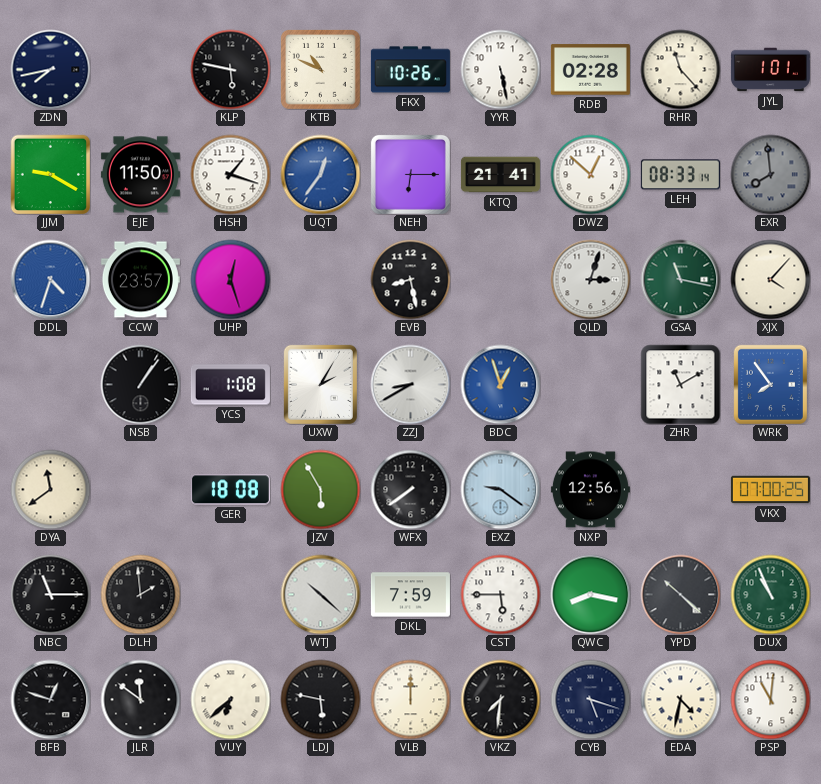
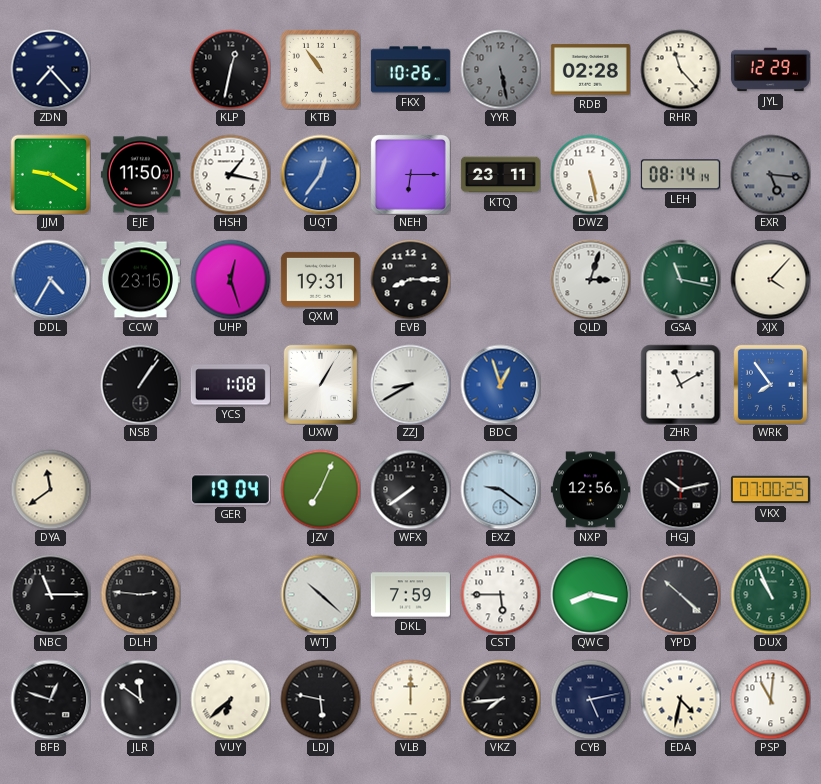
ZDN: 7:43 -> 7:23
KLP: 5:47 -> 12:32
KTB: 10:49 -> 10:54
YYR dial: white -> grey
JYL: 1:01 -> 12:29
HSH: 1:18 -> 1:17
KTQ: 21:41 -> 23:11
DWZ: 12:52 -> 5:28
LEH: 08:33 -> 08:14
EXR: 7:59 -> 5:16
DDL: 4:33 -> 4:35
CCW: 23:57 -> 23:15
QXM: none -> 19:31
EVB: 8:28 -> 8:15
UXW: 2:05 -> 1:05
GER: 18:08 -> 19:04
JZV: 5:55 -> 7:04
HGJ: none -> 10:13
DLH: 1:59 -> 2:46
VKZ: 7:31 -> 7:44
CYB: 5:18 -> 5:13
